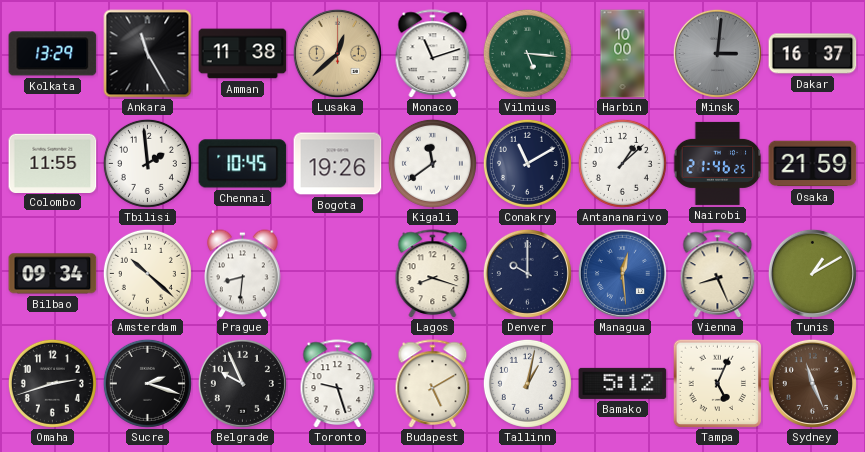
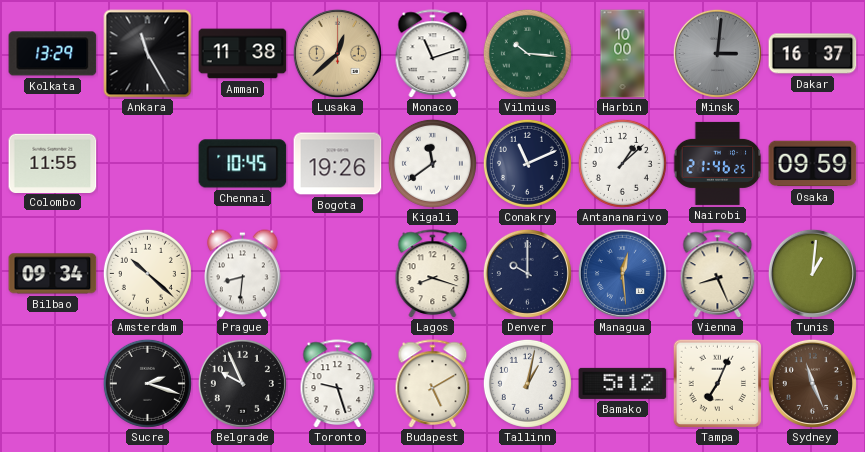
Vilnius: 5:16 -> 10:16
Tbilisi: 1:59 -> none
Conakry: 11:10 -> 11:11
Osaka: 21:59 -> 09:59
Tunis: 1:10 -> 1:01
Omaha: 2:42 -> none
Tampa: 5:04 -> 7:04
